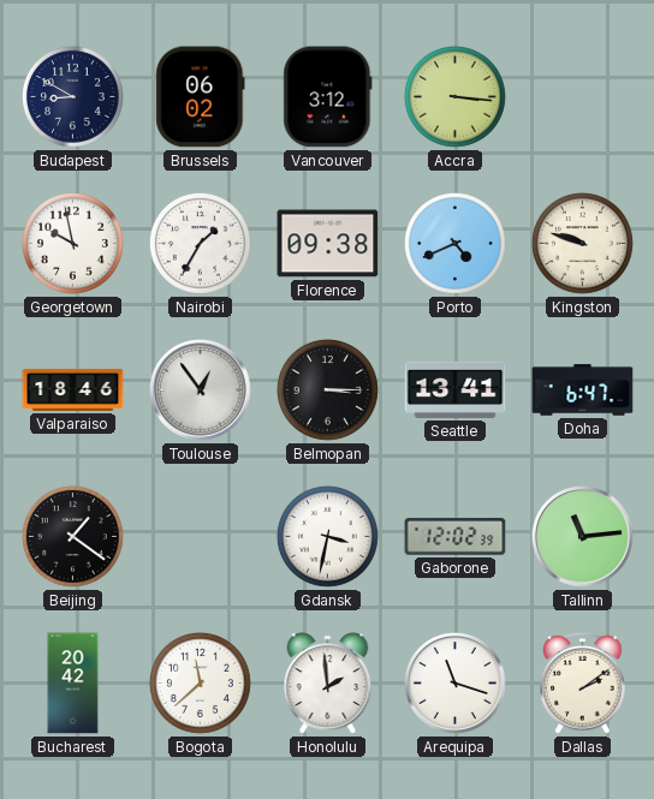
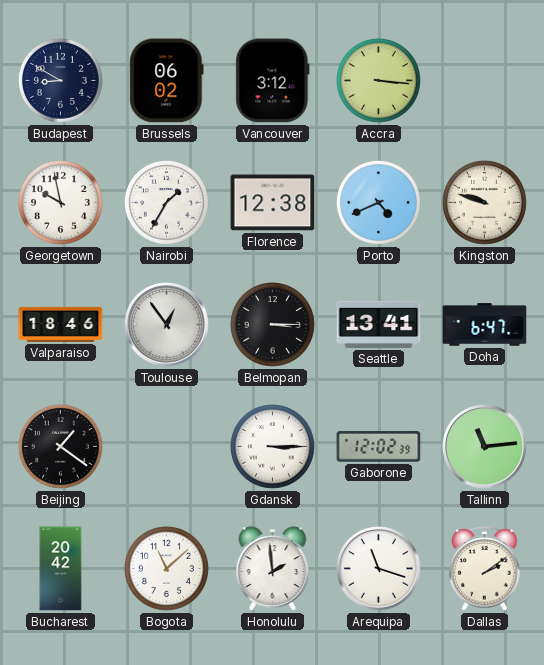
Florence: 09:38 -> 12:38
Gdansk: 3:32 -> 3:15
Bogota: 11:38 -> 11:08
